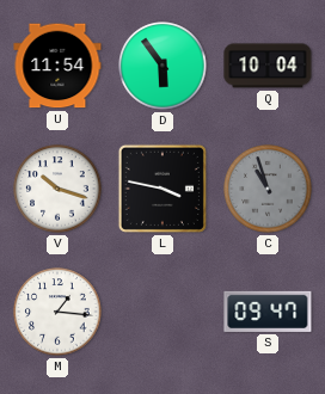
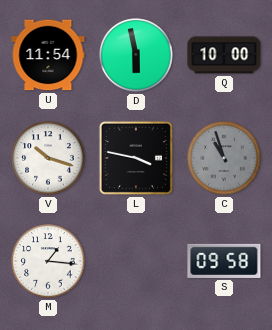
D: 5:54 -> 5:58
Q: 10:04 -> 10:00
S: 09:47 -> 09:58
